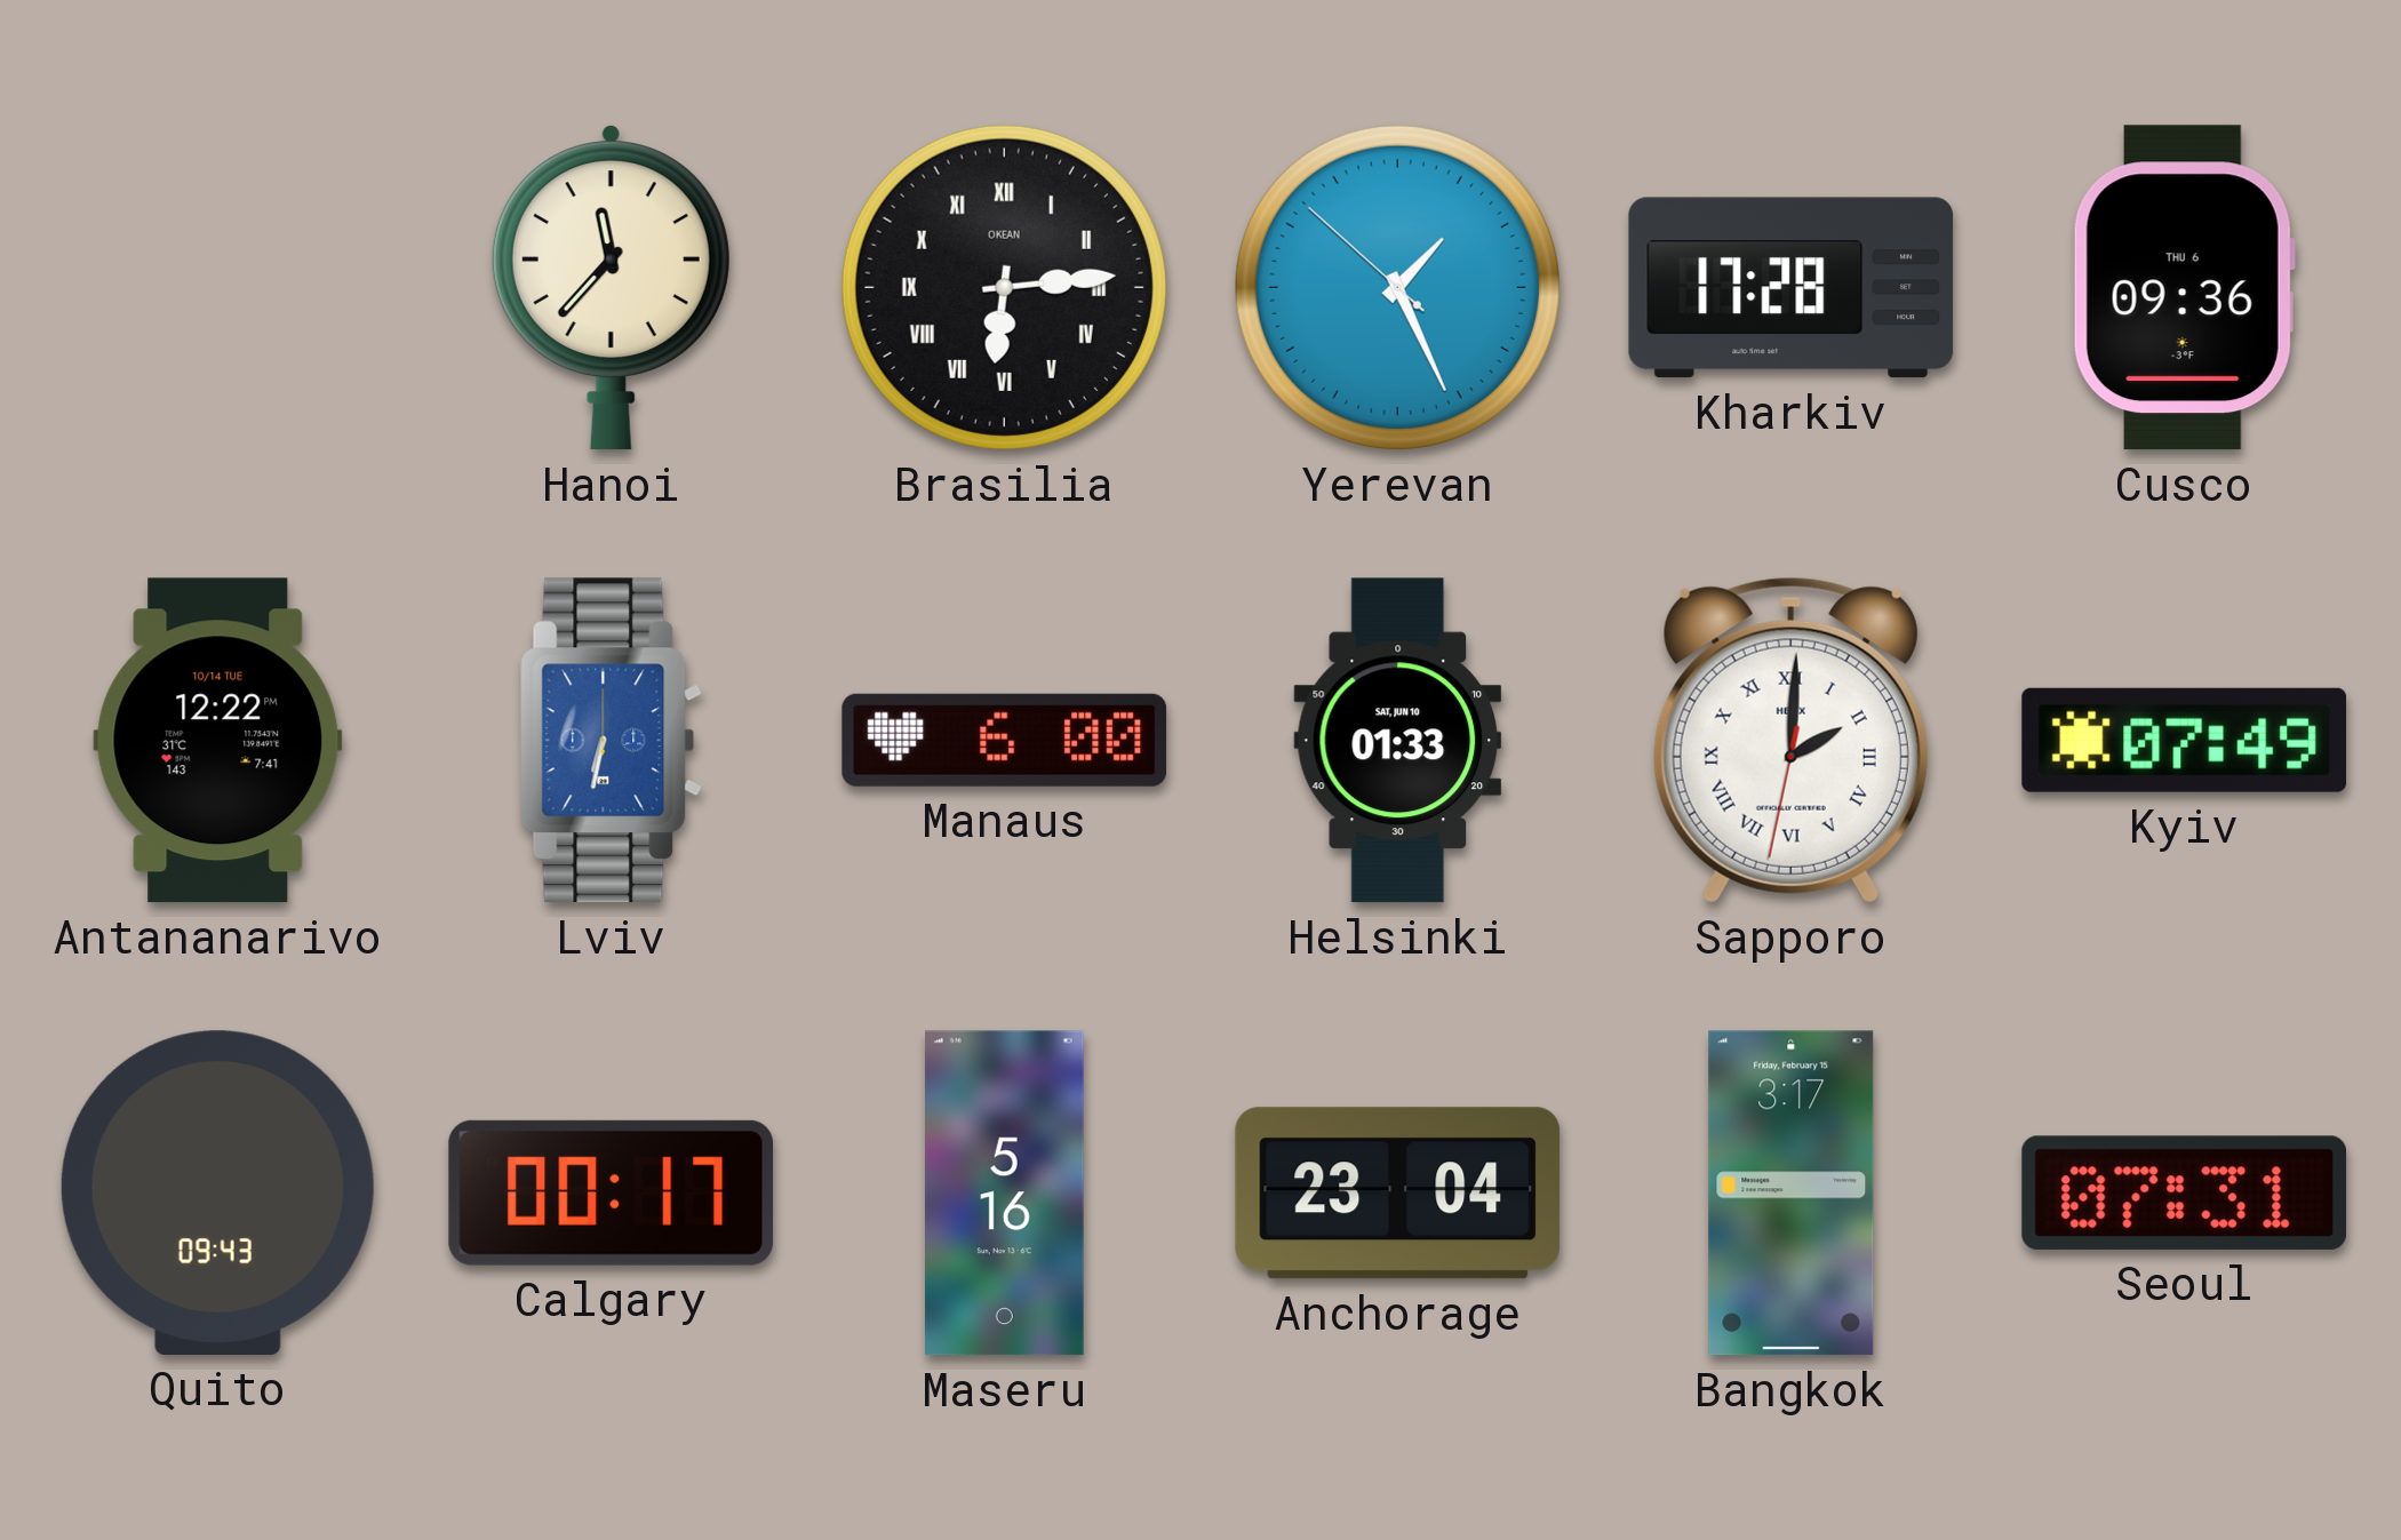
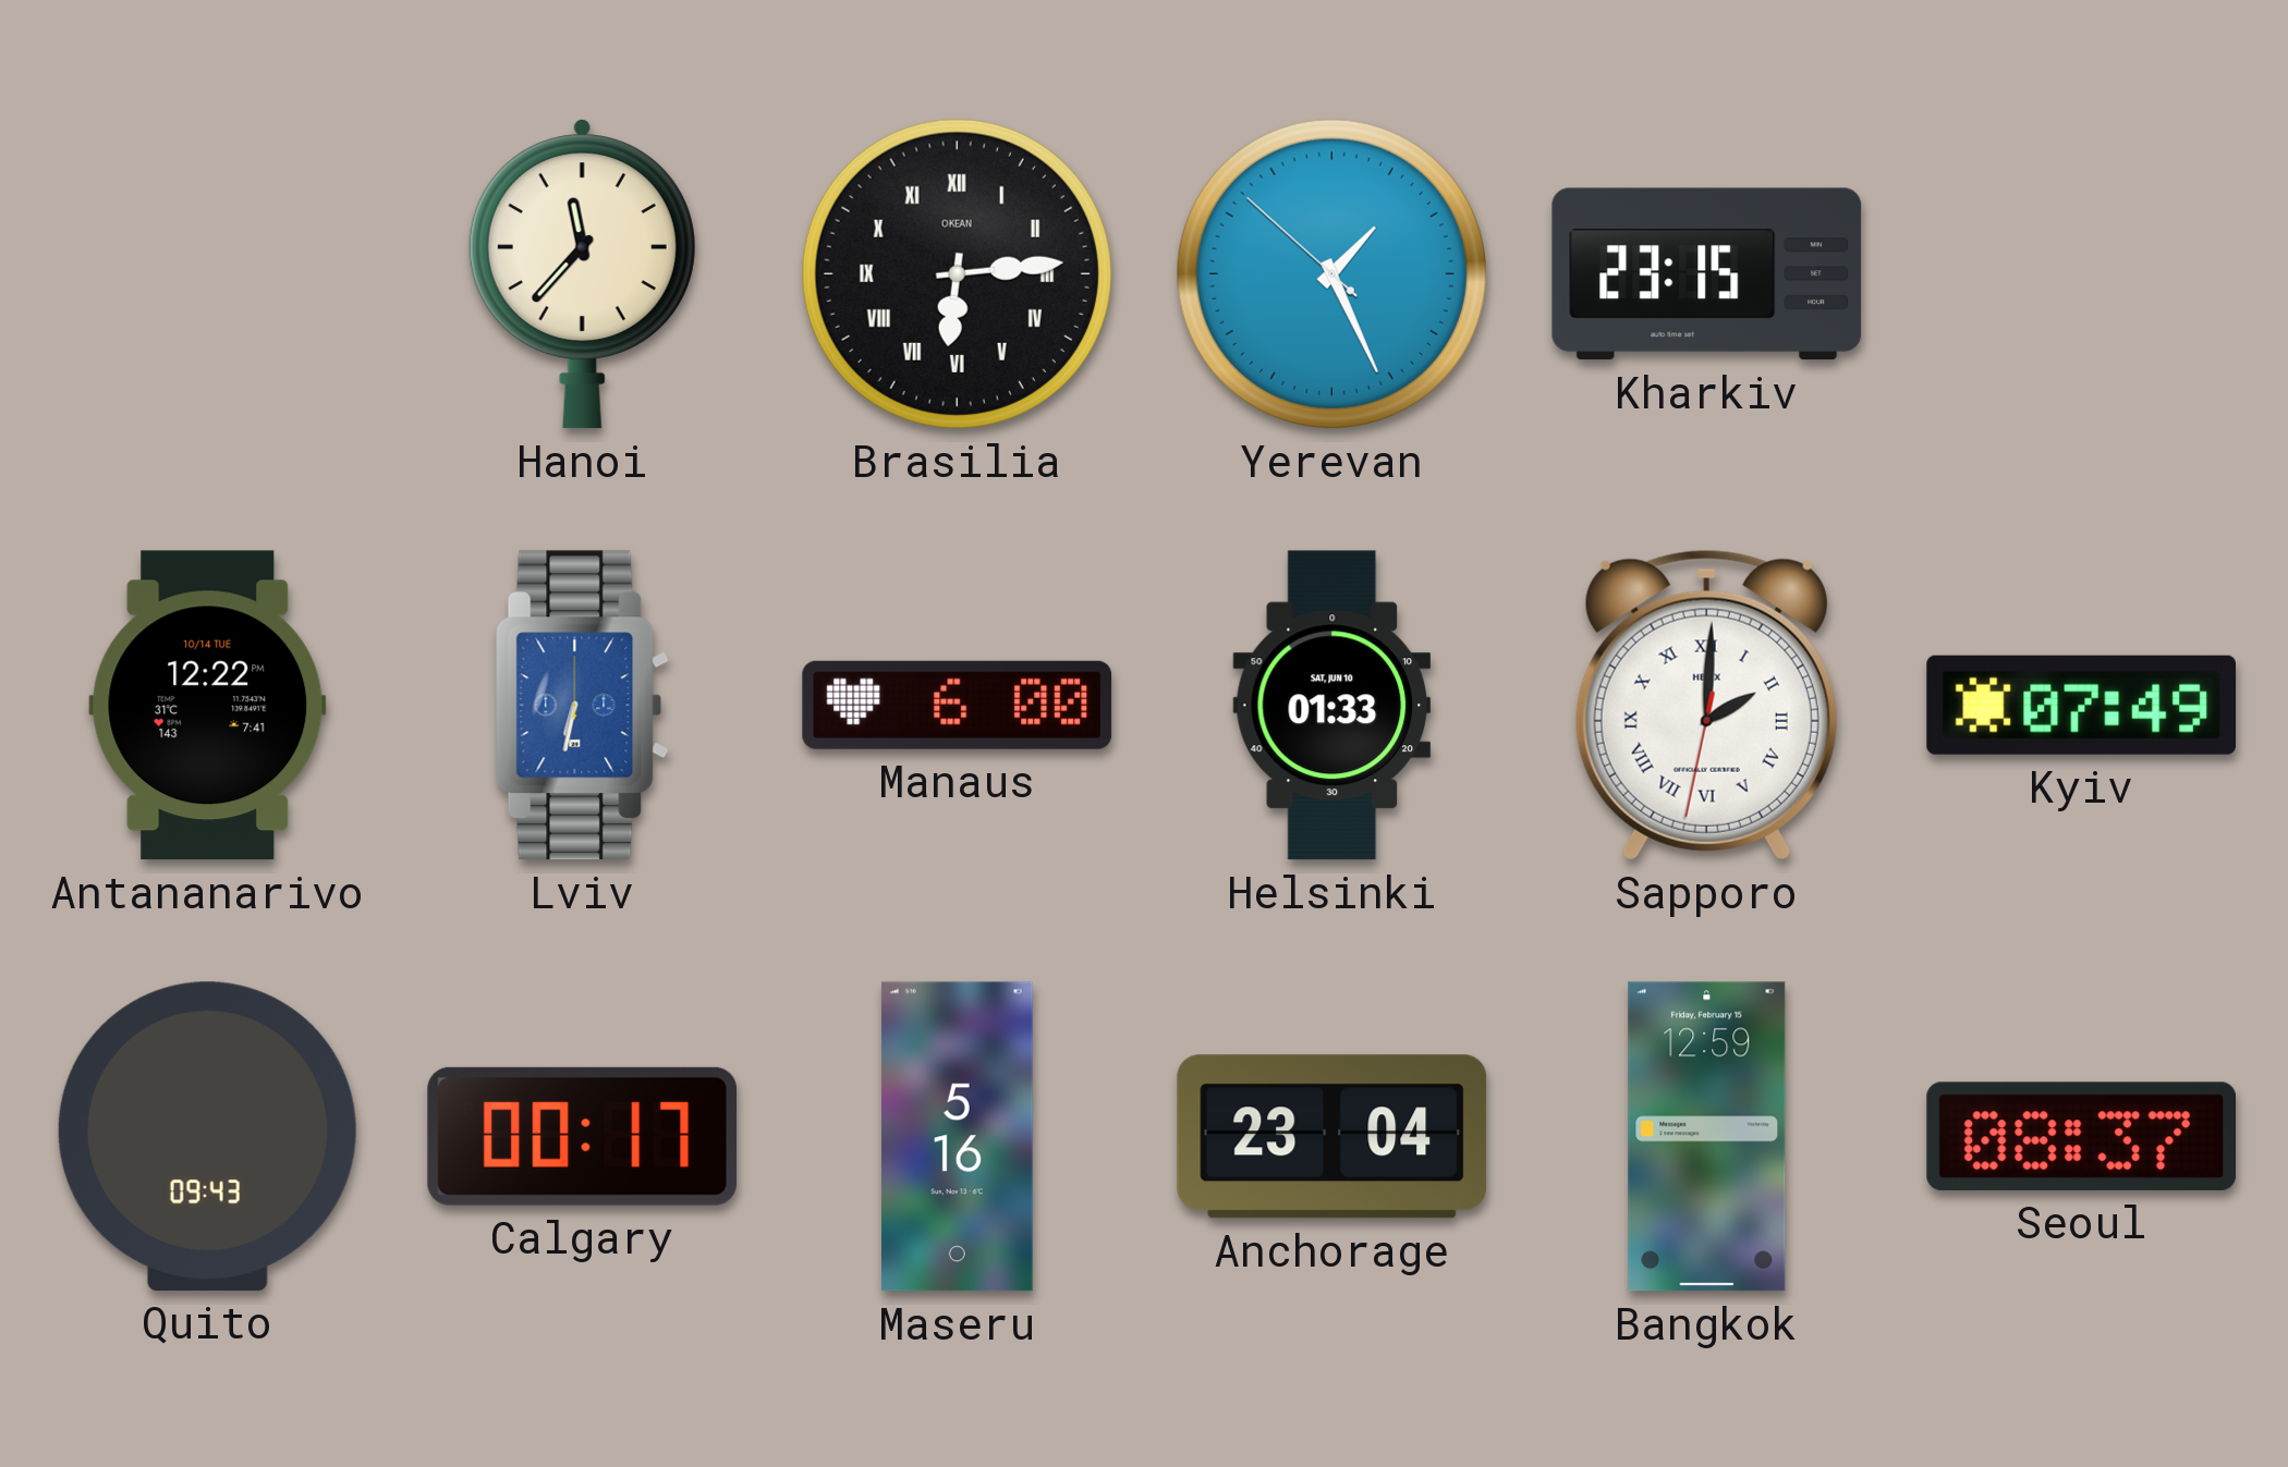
Kharkiv: 17:28 -> 23:15
Cusco: 09:36 -> none
Bangkok: 3:17 -> 12:59
Seoul: 07:31 -> 08:37
